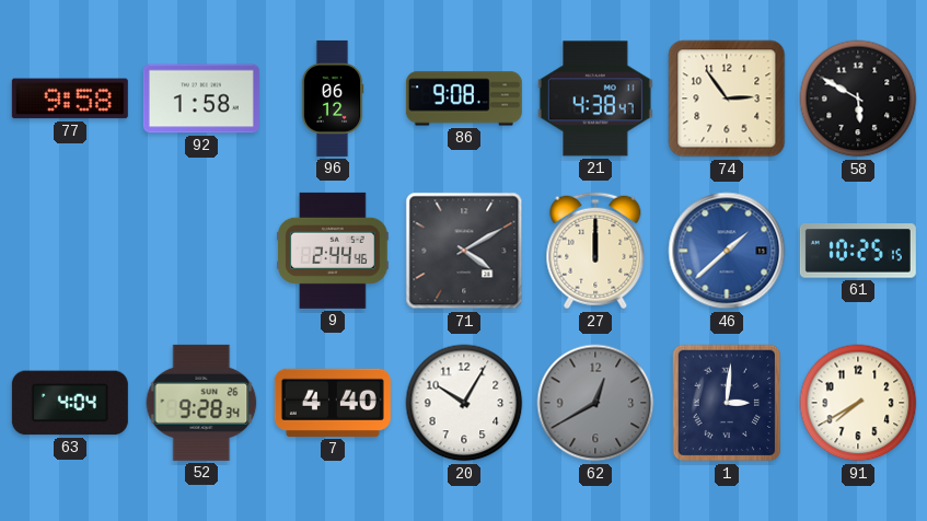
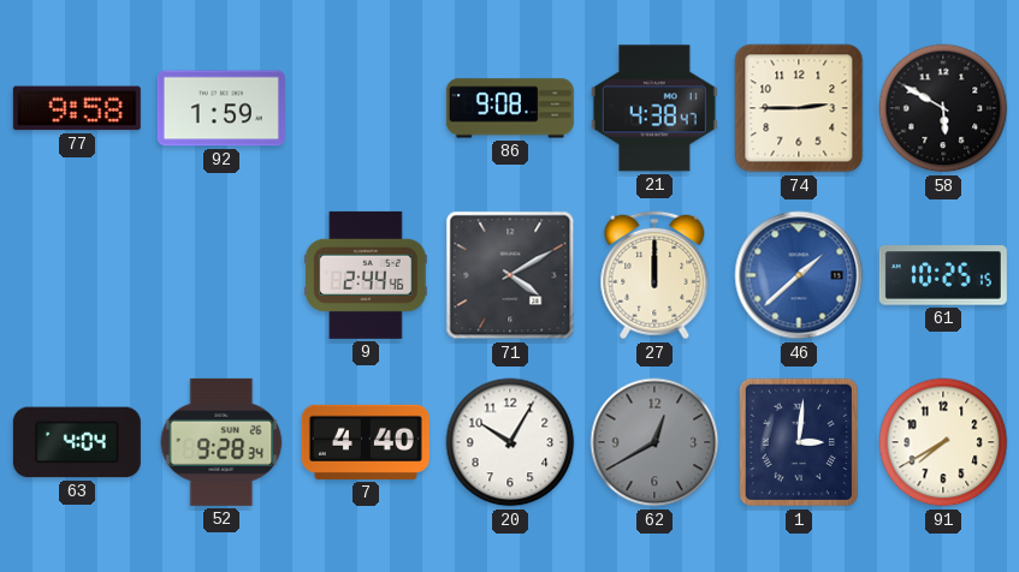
92: 1:58 -> 1:59
96: 06:12 -> none
74: 2:54 -> 2:45
